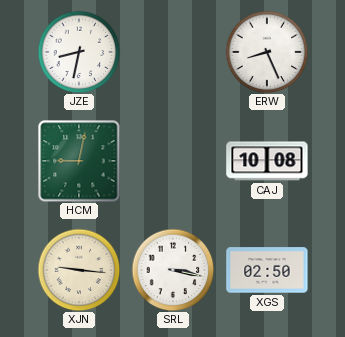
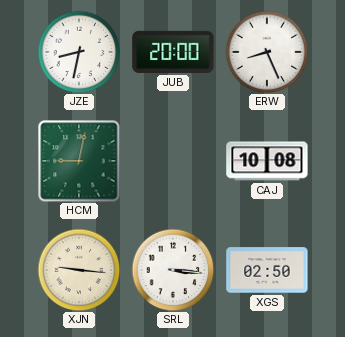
JUB: none -> 20:00
SRL: 3:17 -> 3:16
